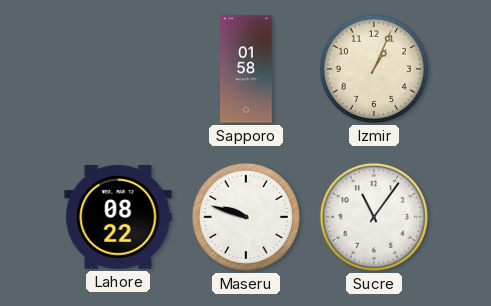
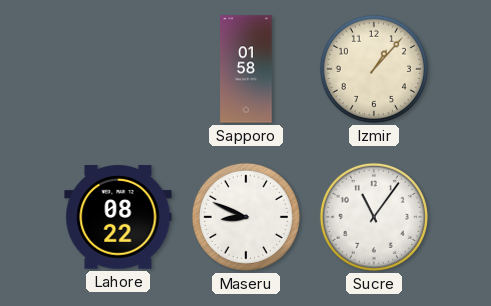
Izmir: 1:04 -> 1:07
Maseru: 9:48 -> 8:49
